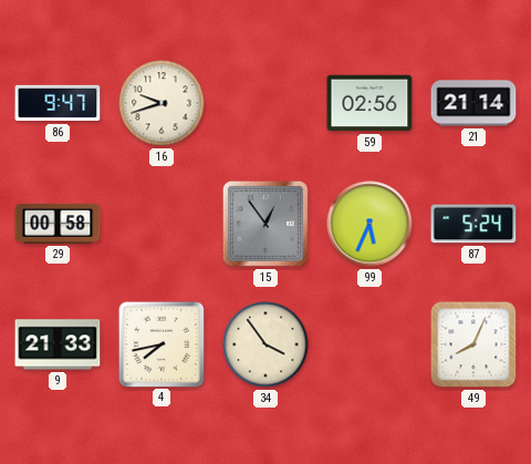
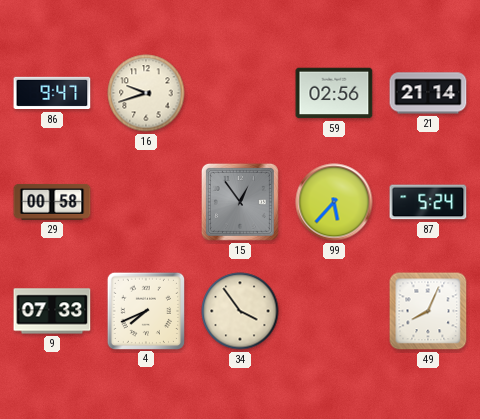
99: 5:34 -> 5:37
9: 21:33 -> 07:33
4: 7:43 -> 7:41
